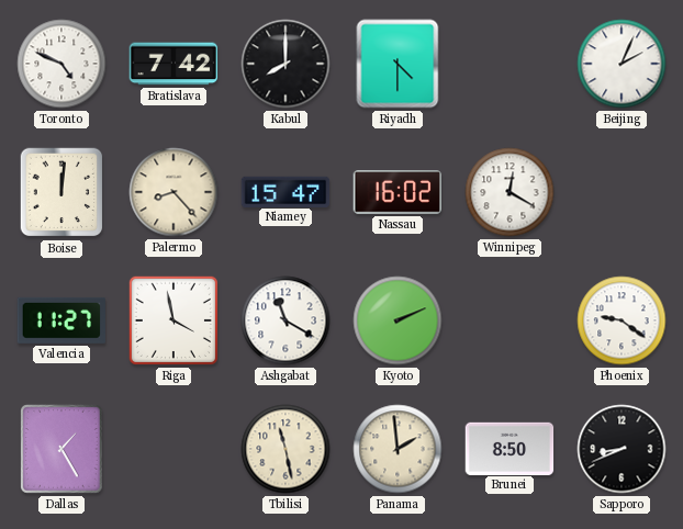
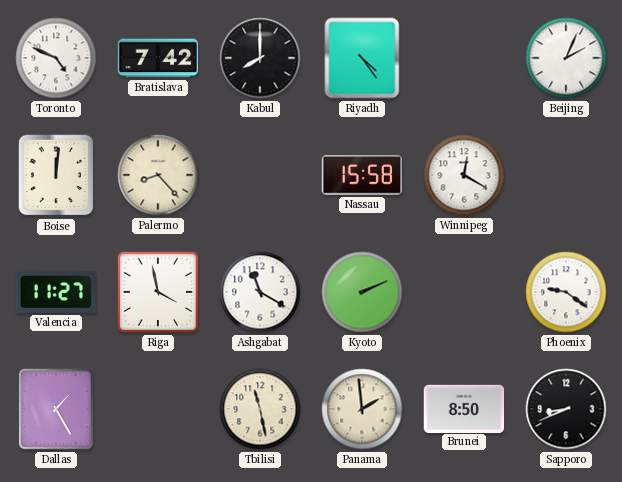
Riyadh: 4:30 -> 4:24
Niamey: 15:47 -> none
Nassau: 16:02 -> 15:58
